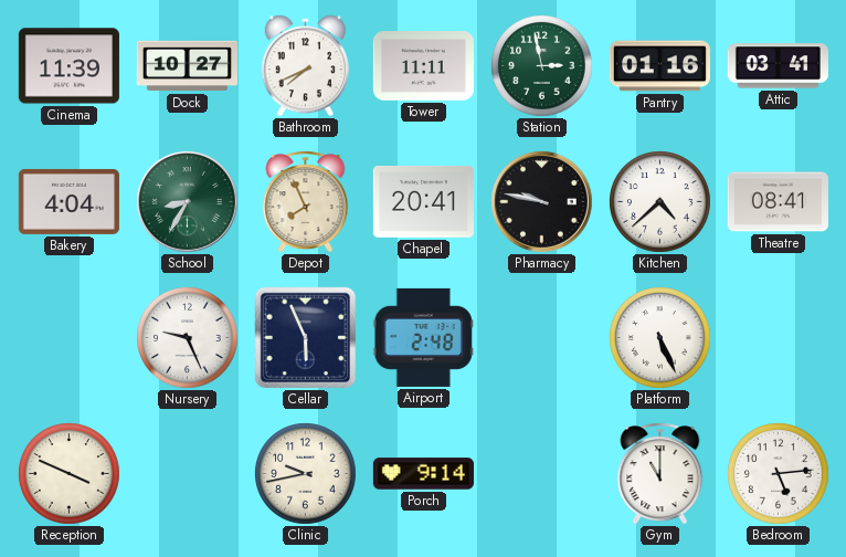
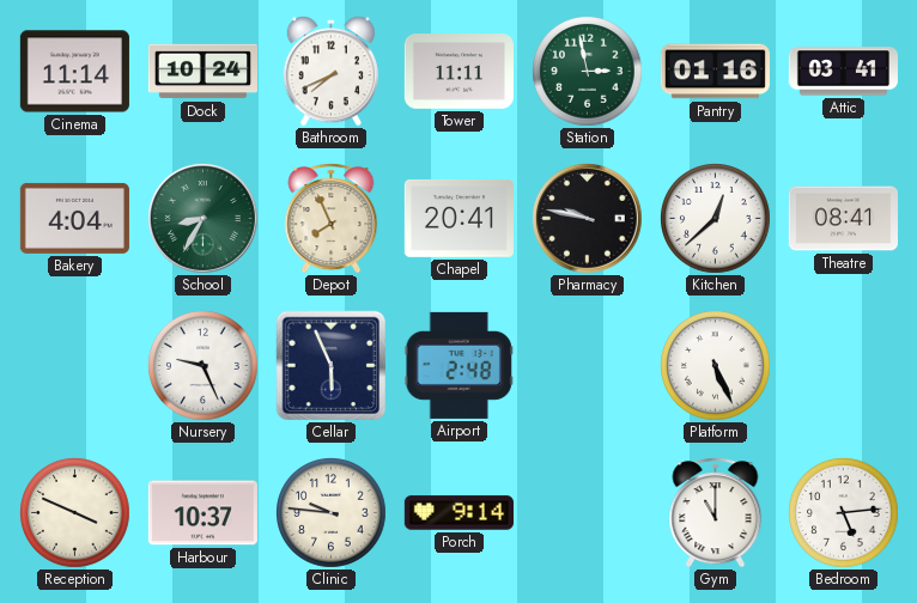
Cinema: 11:39 -> 11:14
Dock: 10:27 -> 10:24
Kitchen: 4:38 -> 12:38
Harbour: none -> 10:37
Clinic: 9:43 -> 9:46
